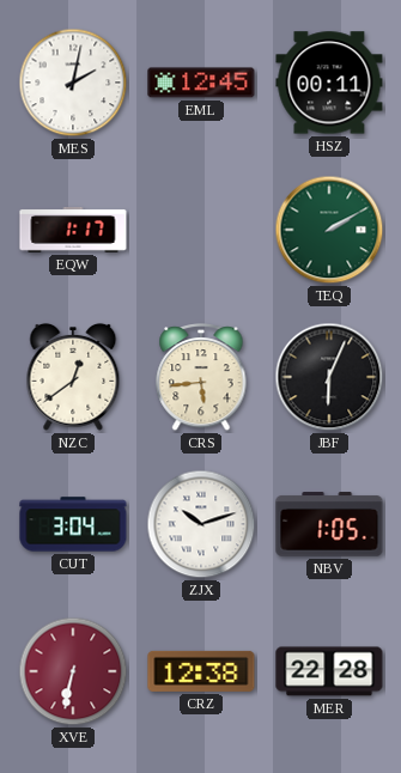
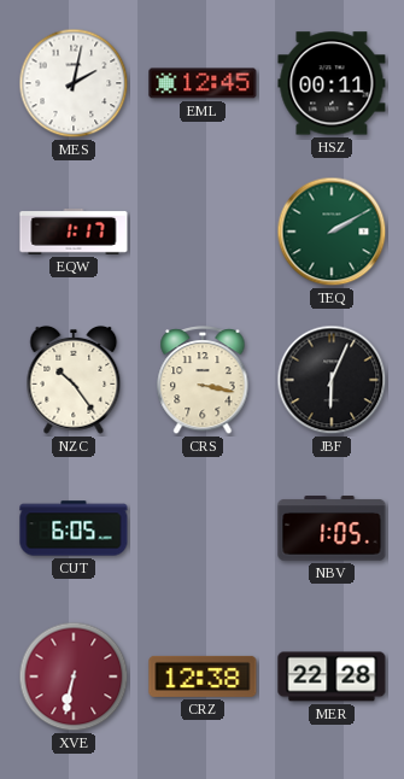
NZC: 12:39 -> 10:24
CRS: 5:44 -> 3:17
CUT: 3:04 -> 6:05
ZJX: 10:12 -> none
